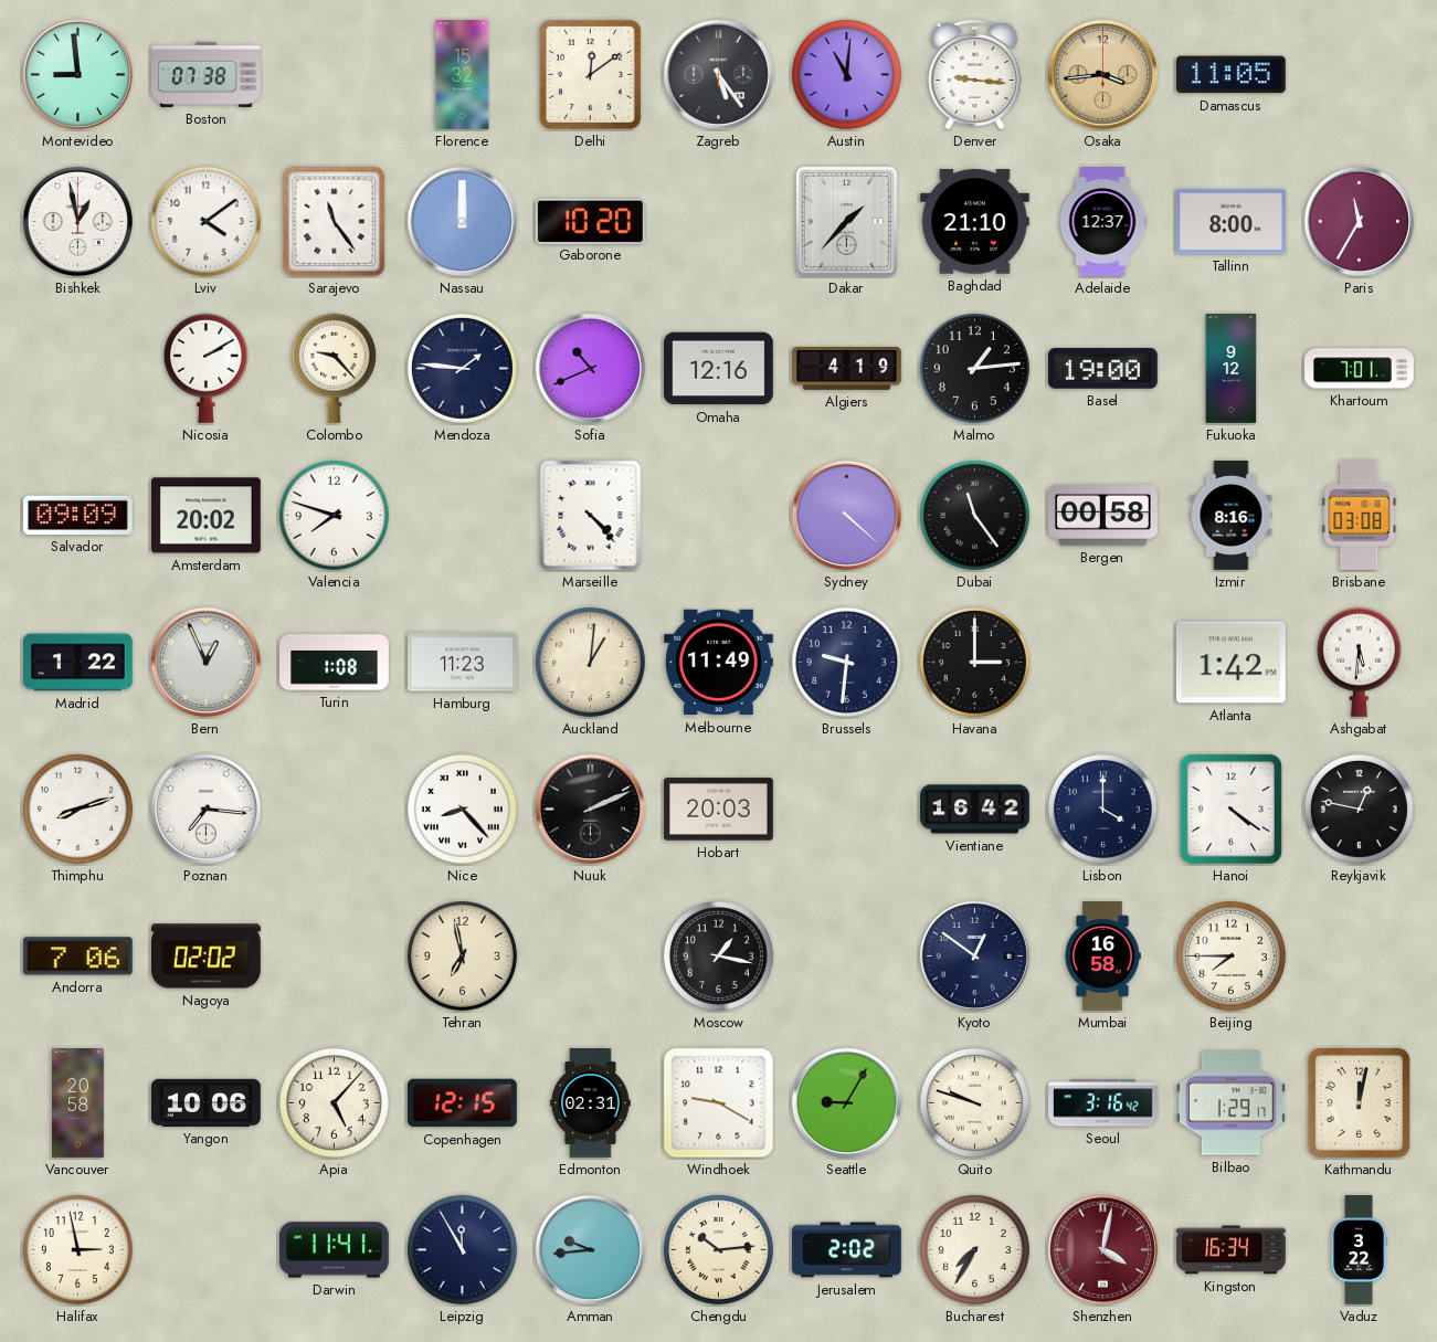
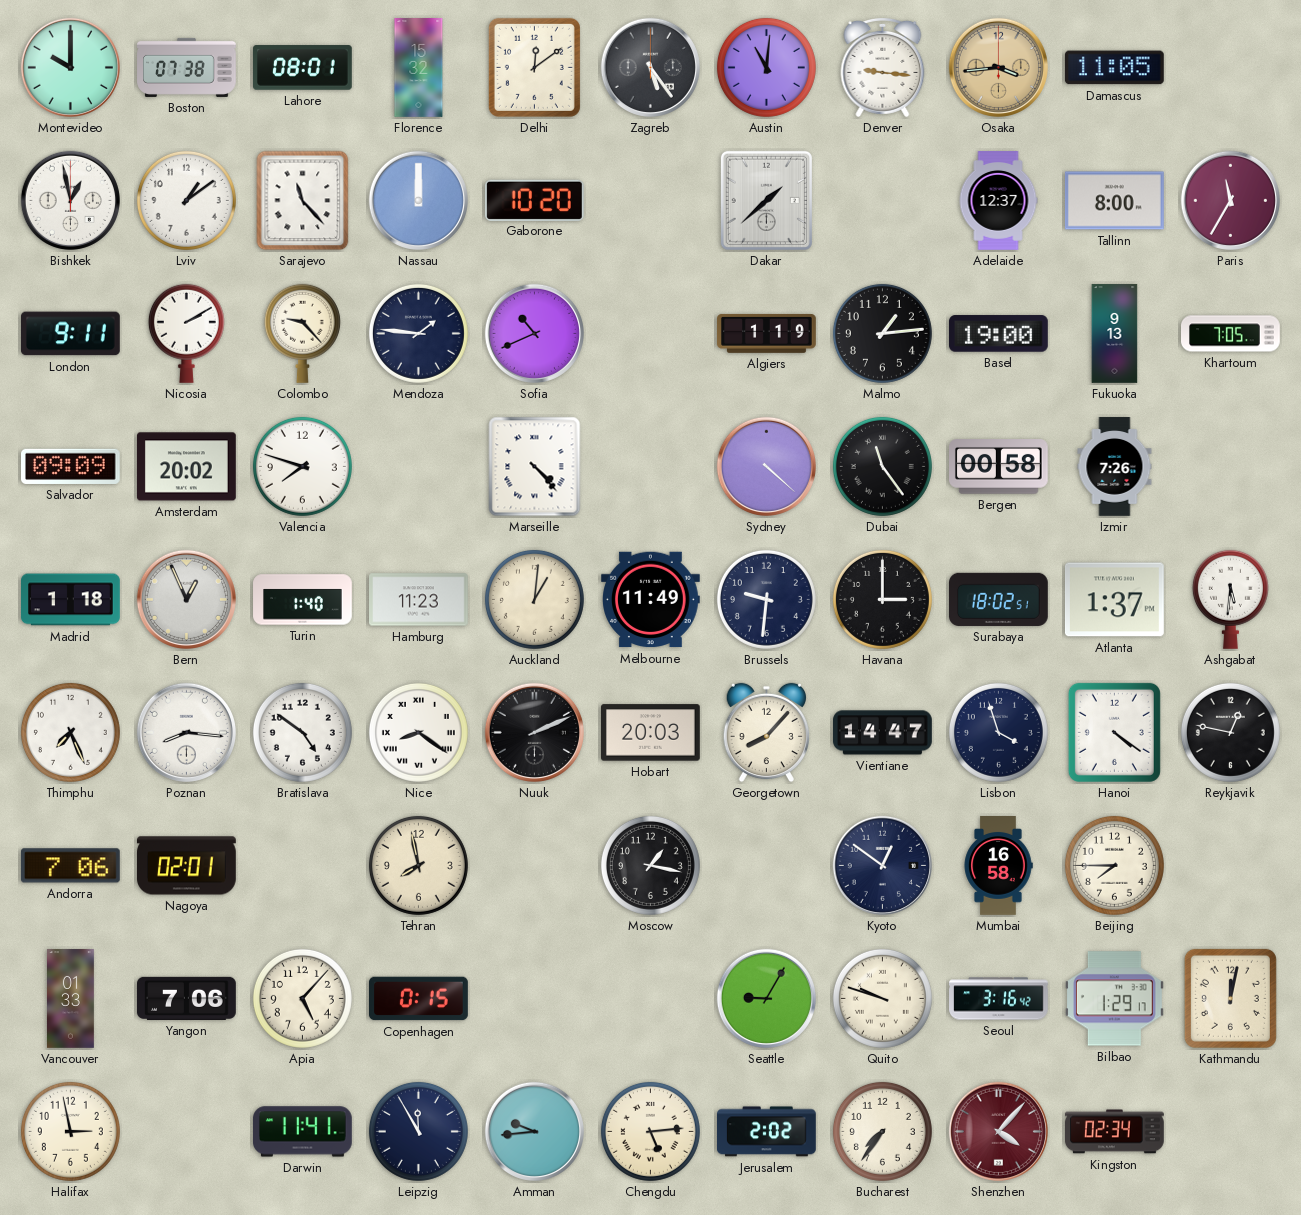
Montevideo: 8:59 -> 10:00
Lahore: none -> 08:01
Lviv: 4:09 -> 1:09
Sarajevo: 11:24 -> 11:23
Dakar: 1:37 -> 1:38
Baghdad: 21:10 -> none
London: none -> 9:11
Omaha: 12:16 -> none
Algiers: 4:19 -> 1:19
Fukuoka: 9:12 -> 9:13
Khartoum: 7:01 -> 7:05
Izmir: 8:16 -> 7:26
Brisbane: 03:08 -> none
Madrid: 1:22 -> 1:18
Turin: 1:08 -> 1:40
Surabaya: none -> 18:02
Atlanta: 1:42 -> 1:37
Thimphu: 8:12 -> 7:26
Poznan: 7:16 -> 8:16
Bratislava: none -> 4:51
Nice: 8:23 -> 8:21
Georgetown: none -> 8:07
Vientiane: 16:42 -> 14:47
Lisbon: 4:00 -> 3:57
Nagoya: 02:02 -> 02:01
Tehran: 6:58 -> 7:58
Vancouver: 20:58 -> 01:33
Yangon: 10:06 -> 7:06
Copenhagen: 12:15 -> 0:15
Edmonton: 02:31 -> none
Windhoek: 9:20 -> none
Chengdu: 10:14 -> 5:14
Bucharest: 7:35 -> 7:36
Shenzhen: 4:02 -> 4:07
Kingston: 16:34 -> 02:34
Vaduz: 3:22 -> none
